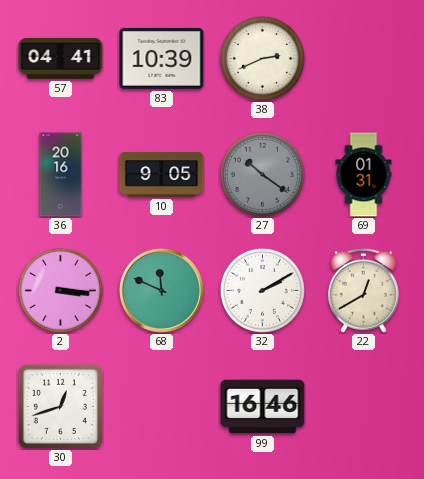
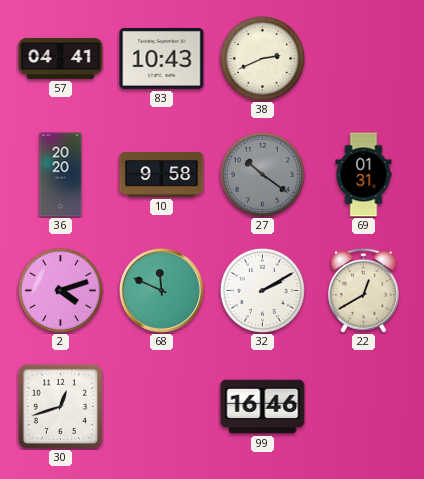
83: 10:39 -> 10:43
36: 20:16 -> 20:20
10: 9:05 -> 9:58
2: 3:16 -> 4:12
